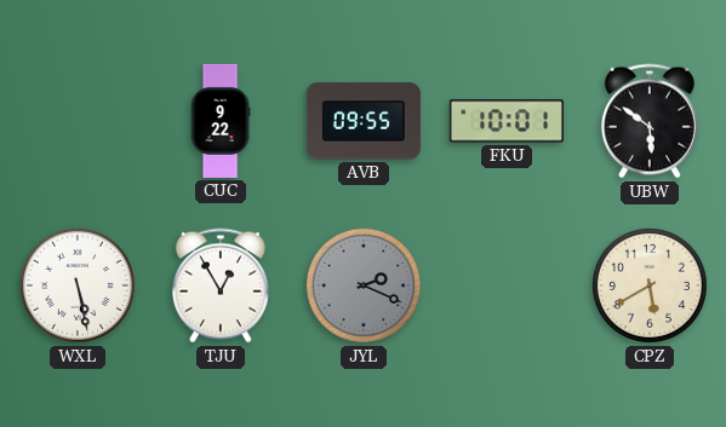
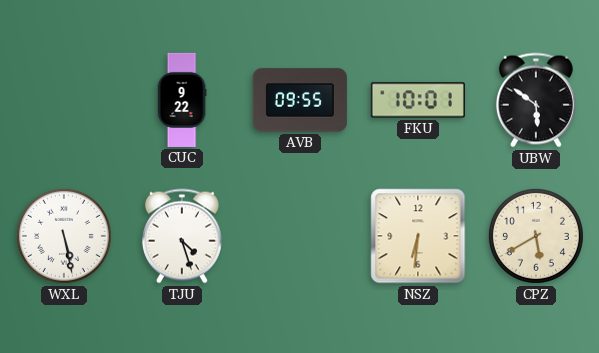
TJU: 12:55 -> 4:27
JYL: 2:19 -> none
NSZ: none -> 6:31
